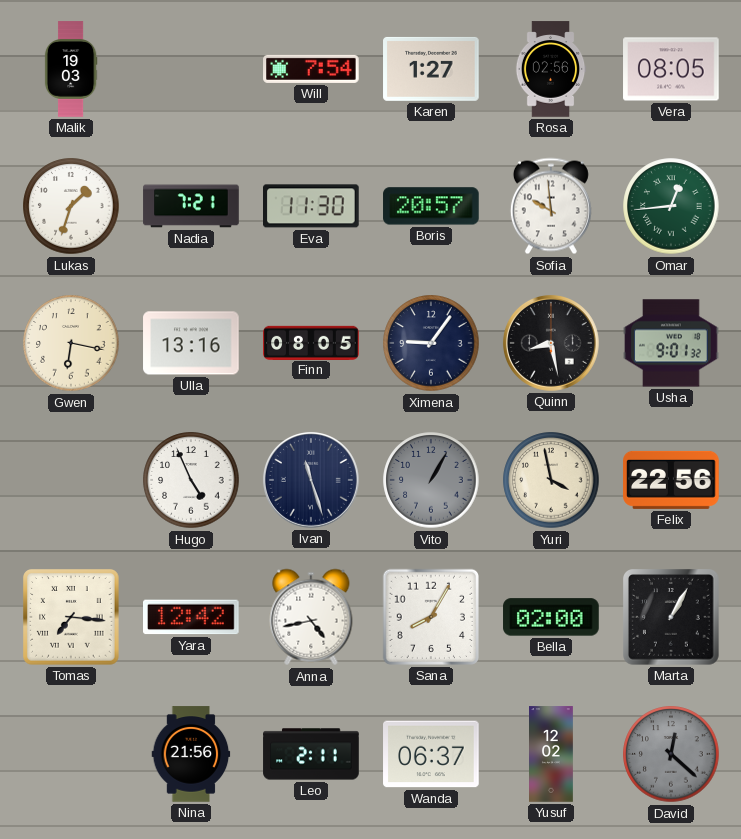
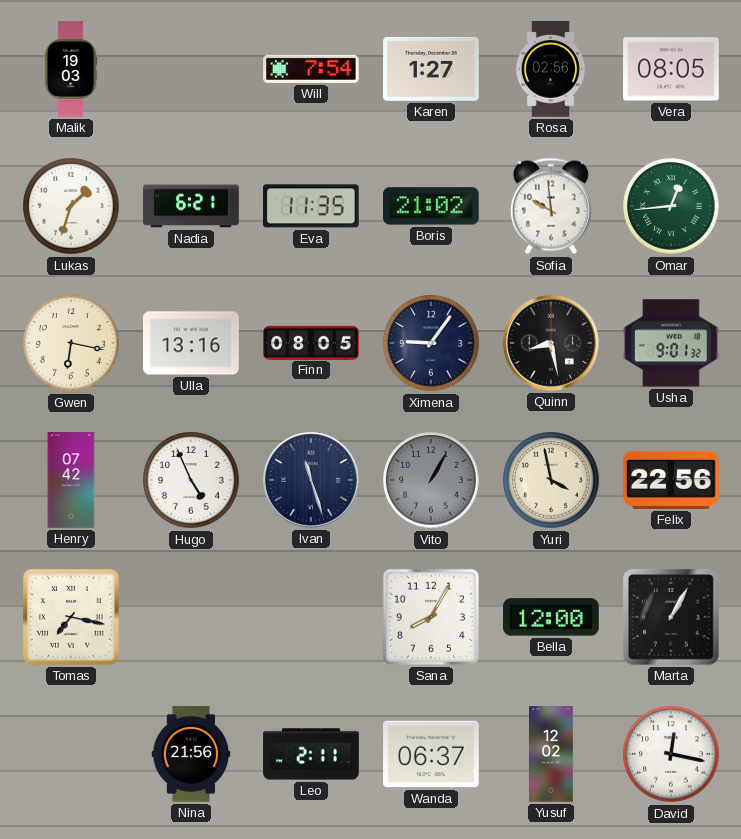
Nadia: 7:21 -> 6:21
Eva: 11:30 -> 11:35
Boris: 20:57 -> 21:02
Henry: none -> 07:42
Tomas: 7:16 -> 7:17
Yara: 12:42 -> none
Anna: 4:43 -> none
Bella: 02:00 -> 12:00
David: 12:22 -> 12:17
David dial: grey -> white
